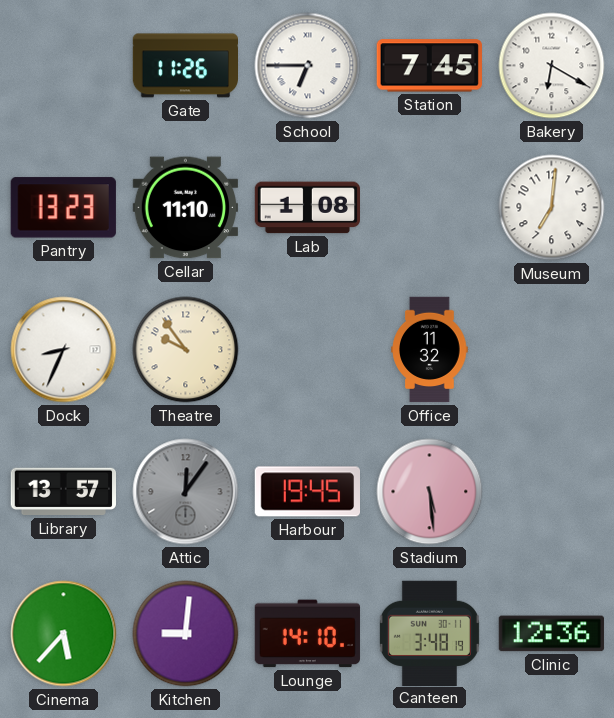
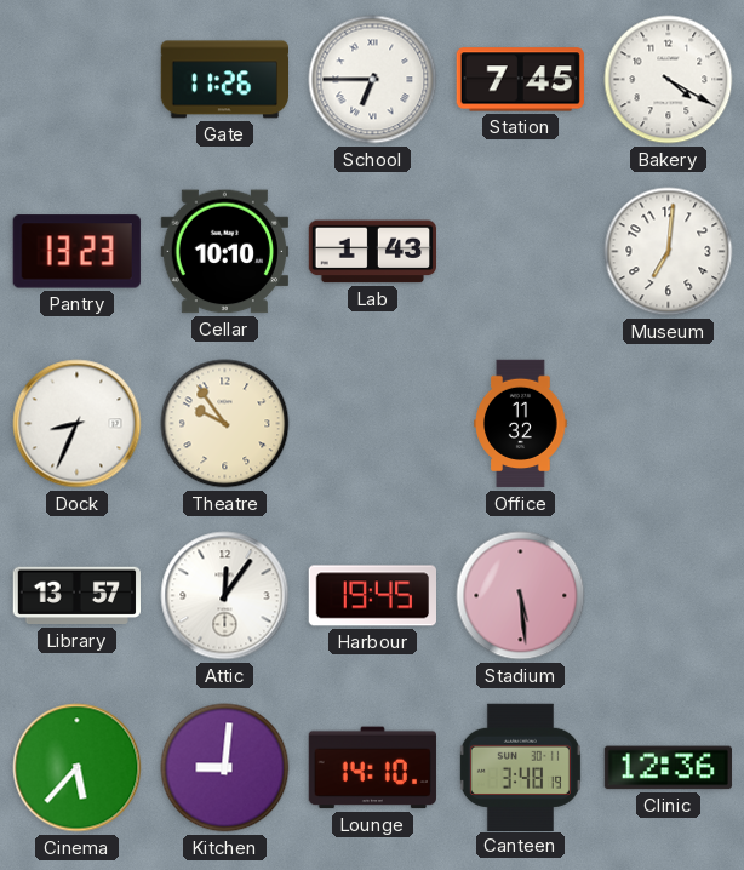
Bakery: 6:20 -> 4:20
Cellar: 11:10 -> 10:10
Lab: 1:08 -> 1:43
Attic dial: grey -> white
